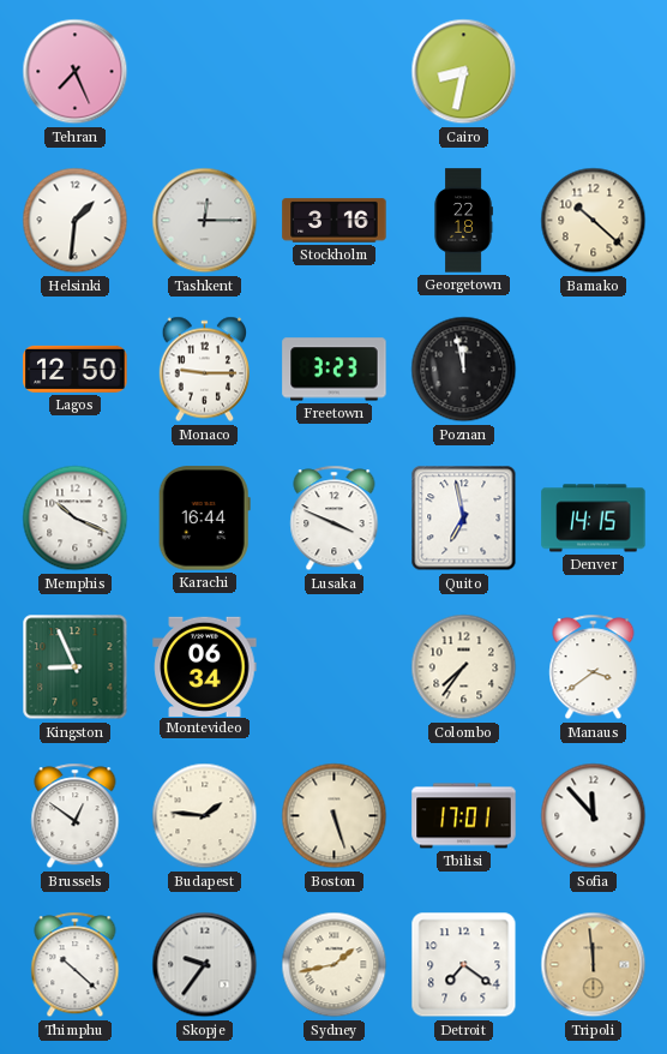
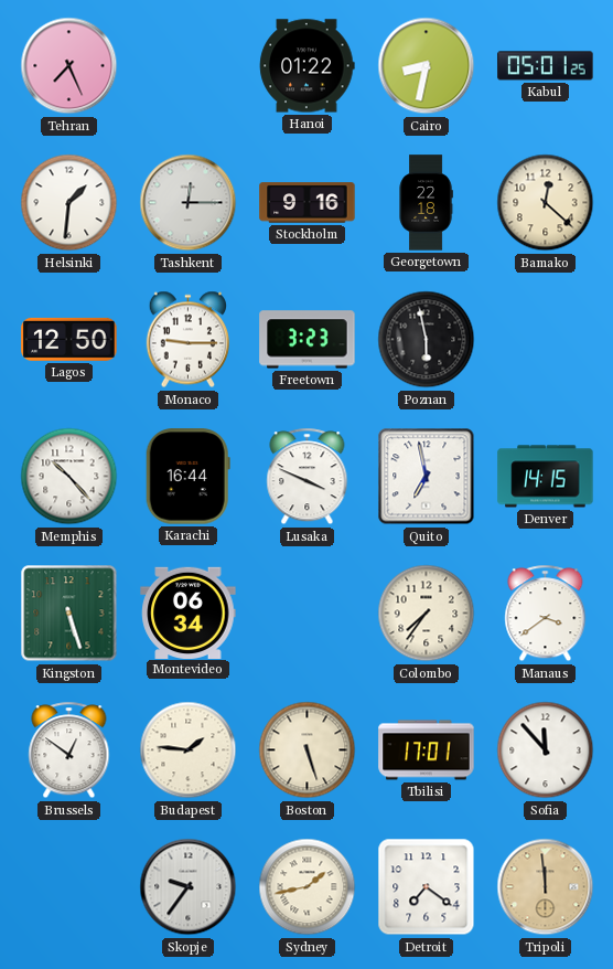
Hanoi: none -> 01:22
Kabul: none -> 05:01
Stockholm: 3:16 -> 9:16
Bamako: 10:22 -> 12:22
Poznan: 11:58 -> 5:58
Memphis: 10:19 -> 10:23
Kingston: 8:56 -> 5:27
Thimphu: 10:22 -> none
